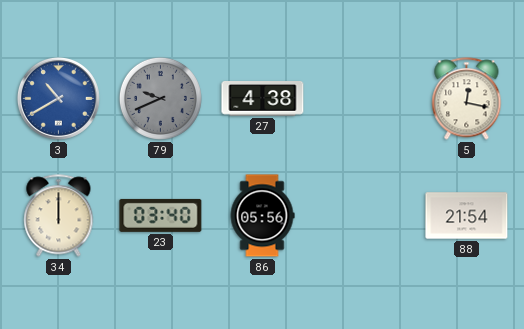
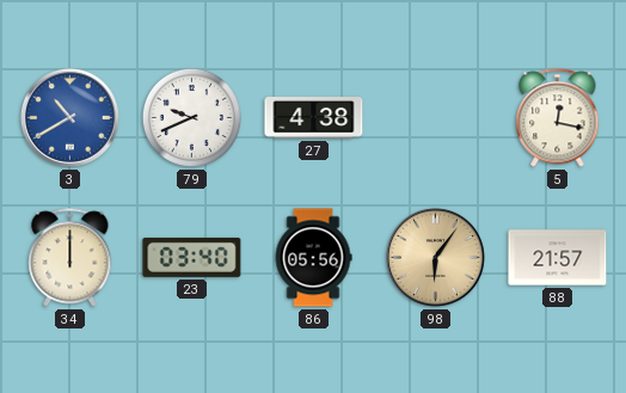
79 dial: grey -> white
98: none -> 6:06
88: 21:54 -> 21:57
